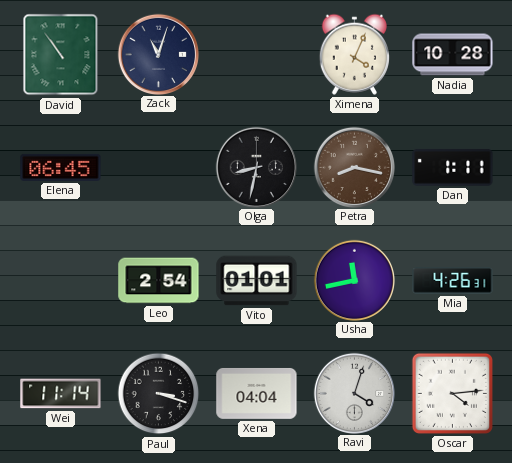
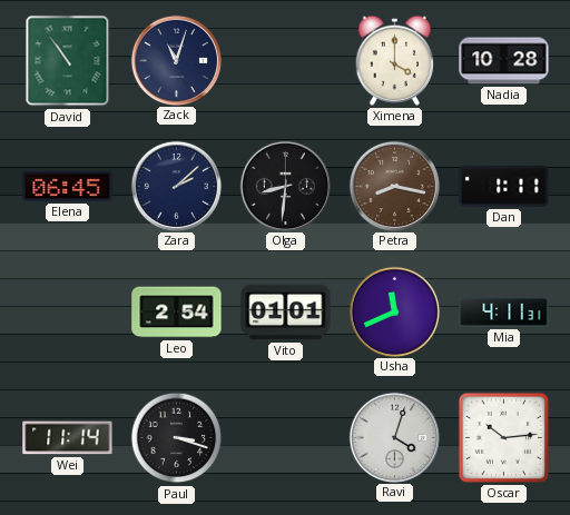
Ximena: 4:04 -> 4:00
Zara: none -> 2:08
Olga: 8:32 -> 8:31
Usha: 11:43 -> 11:41
Mia: 4:26 -> 4:11
Xena: 04:04 -> none
Oscar: 4:14 -> 10:14
